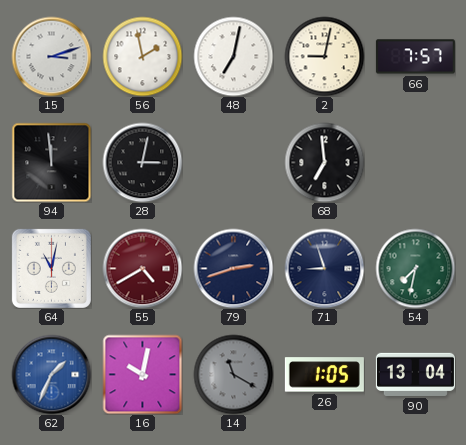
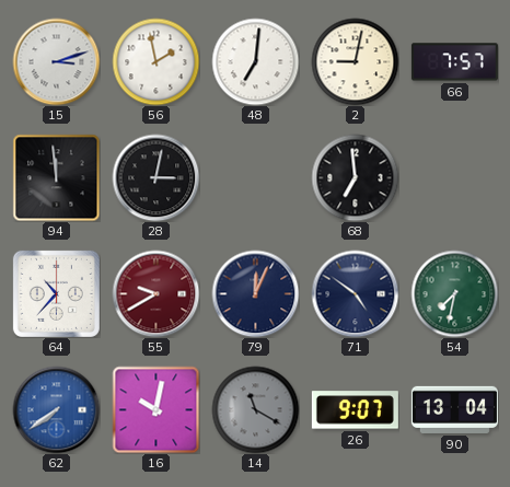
48: 7:02 -> 7:01
64: 11:02 -> 10:37
55: 4:40 -> 9:40
79: 2:42 -> 12:04
71: 8:57 -> 4:51
62: 1:34 -> 7:39
26: 1:05 -> 9:07
